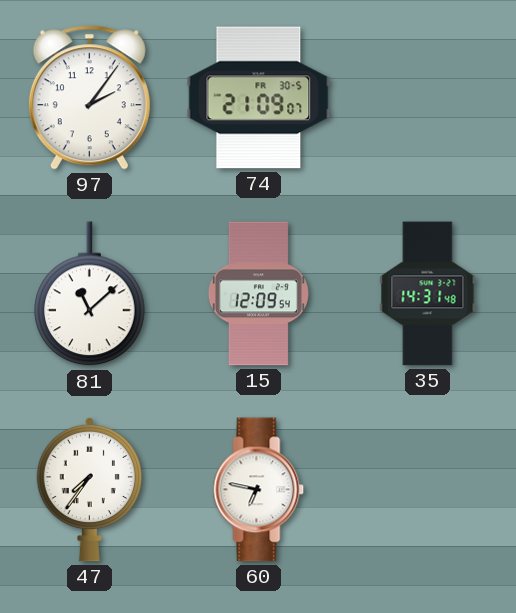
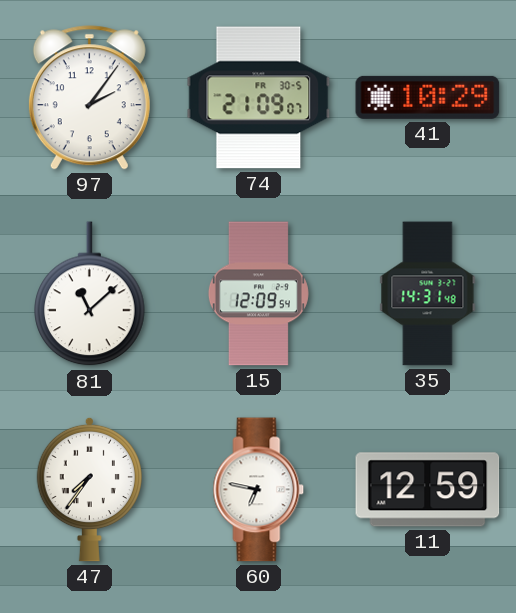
41: none -> 10:29
11: none -> 12:59
